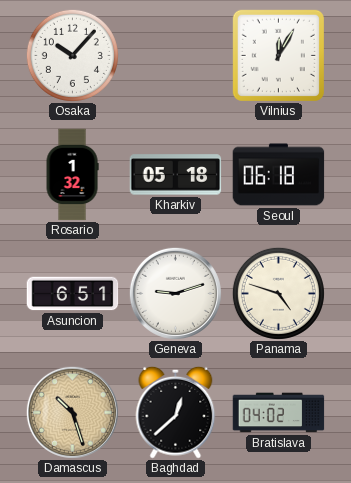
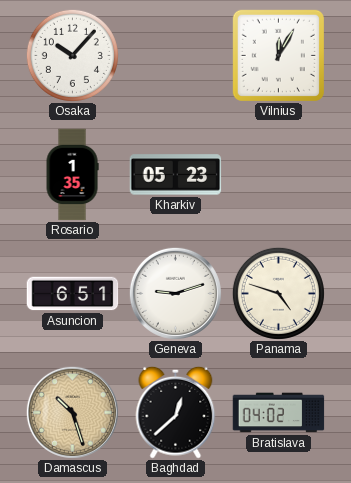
Rosario: 1:32 -> 1:35
Kharkiv: 05:18 -> 05:23
Seoul: 06:18 -> none
